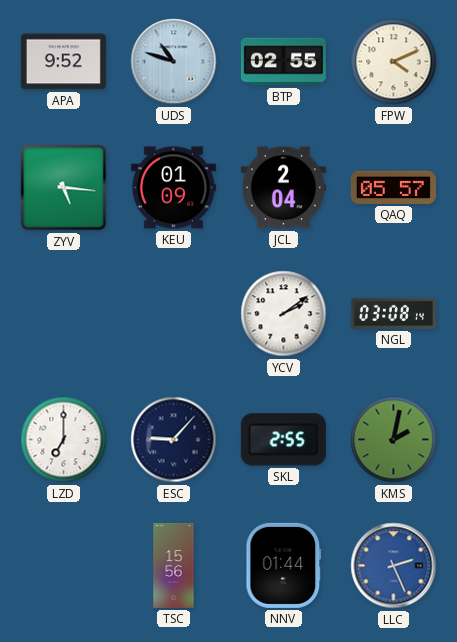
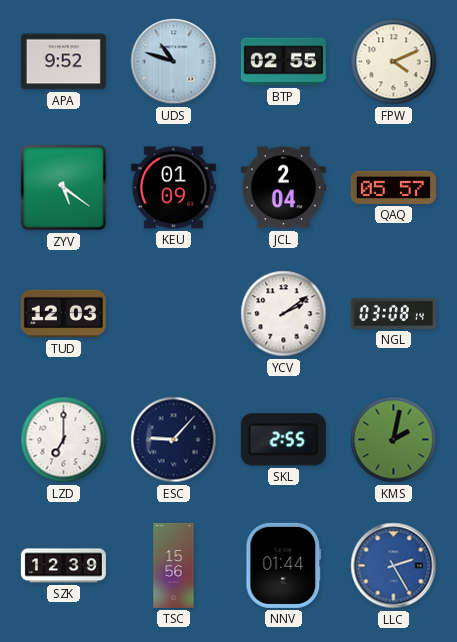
ZYV: 5:16 -> 5:21
TUD: none -> 12:03
SZK: none -> 12:39
LLC: 2:26 -> 2:25
